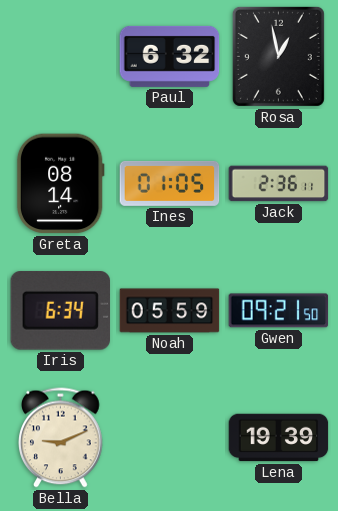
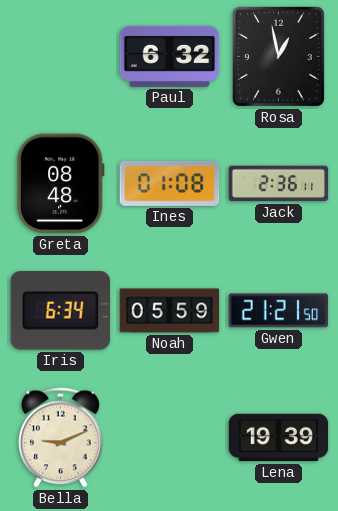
Greta: 08:14 -> 08:48
Ines: 01:05 -> 01:08
Gwen: 09:21 -> 21:21
